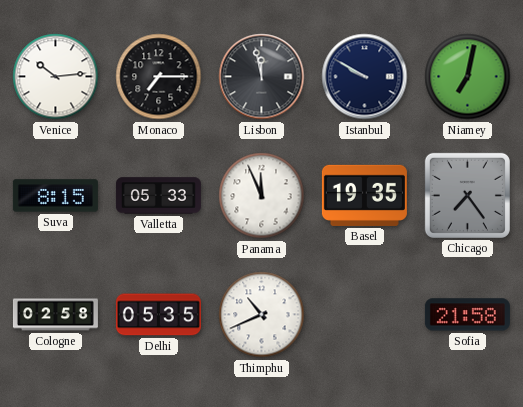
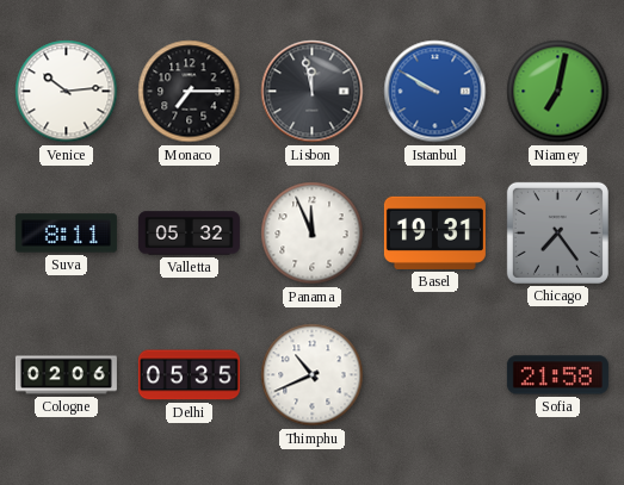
Istanbul dial: navy -> blue
Suva: 8:15 -> 8:11
Valletta: 05:33 -> 05:32
Basel: 19:35 -> 19:31
Cologne: 02:58 -> 02:06
